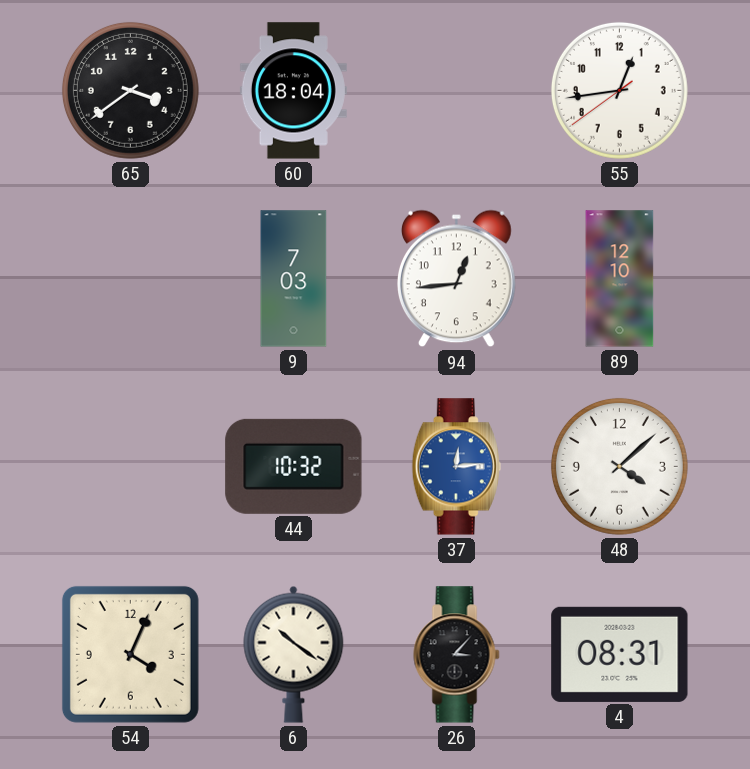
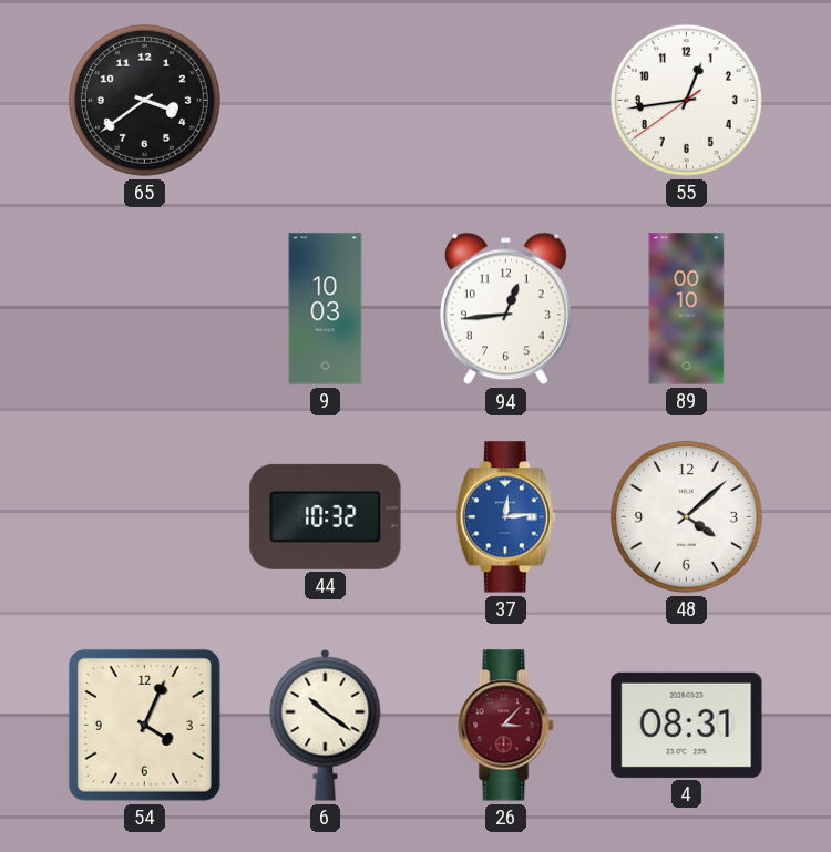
60: 18:04 -> none
9: 7:03 -> 10:03
89: 12:10 -> 00:10
26 dial: black -> burgundy
